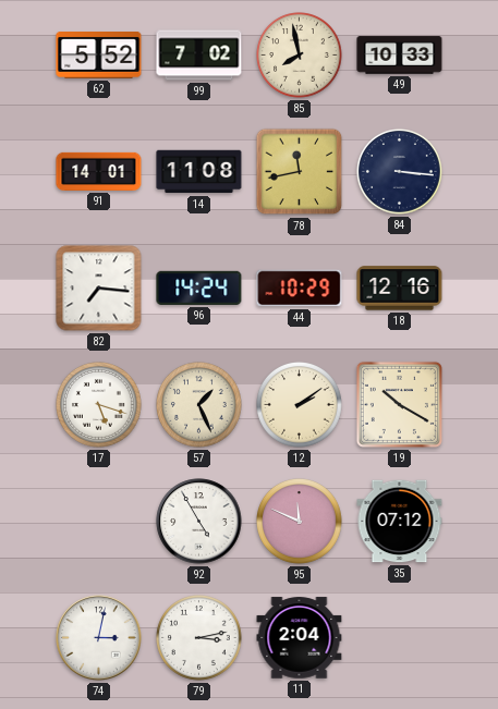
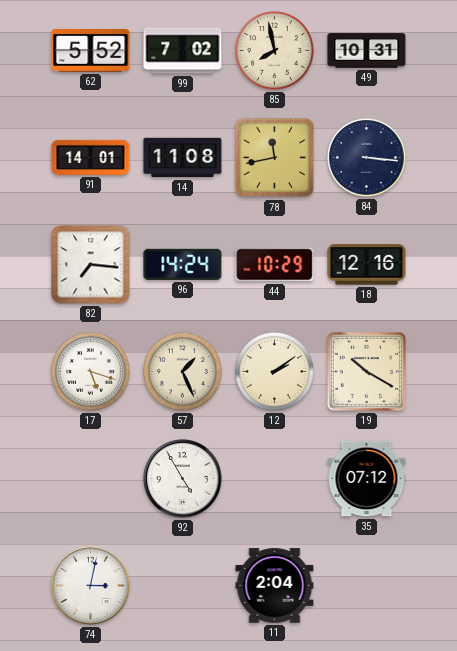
49: 10:33 -> 10:31
95: 11:49 -> none
79: 3:13 -> none
